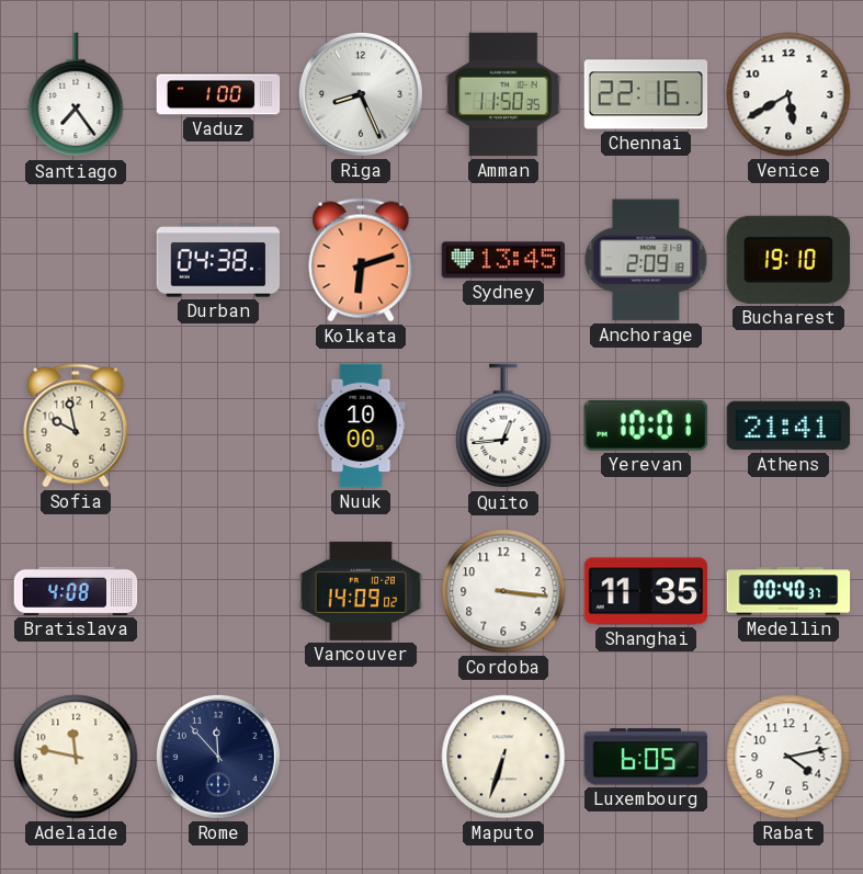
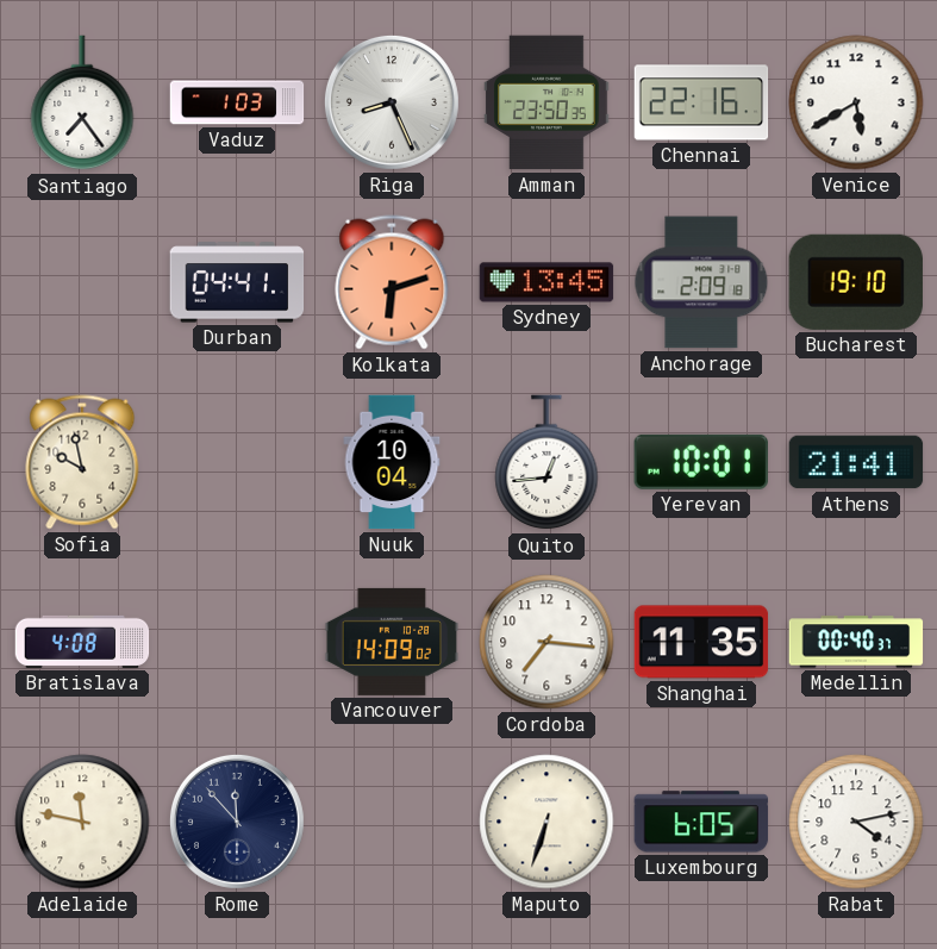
Vaduz: 1:00 -> 1:03
Amman: 11:50 -> 23:50
Durban: 04:38 -> 04:41
Nuuk: 10:00 -> 10:04
Cordoba: 3:16 -> 7:16
